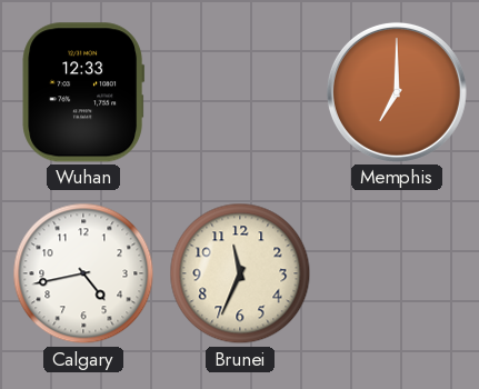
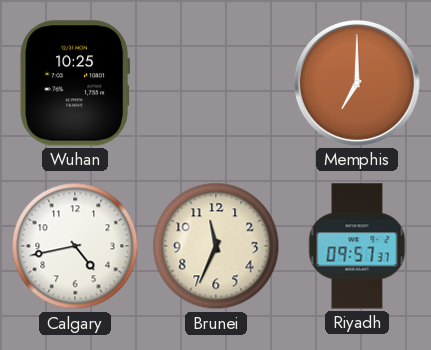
Wuhan: 12:33 -> 10:25
Riyadh: none -> 09:57
